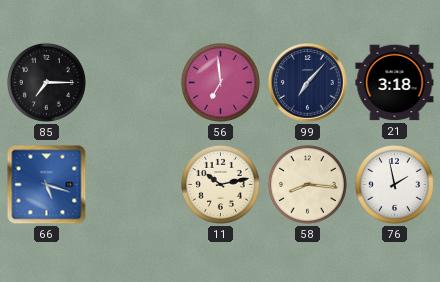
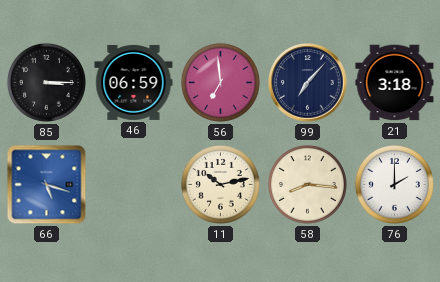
85: 7:15 -> 3:15
46: none -> 06:59
76: 1:58 -> 2:00
